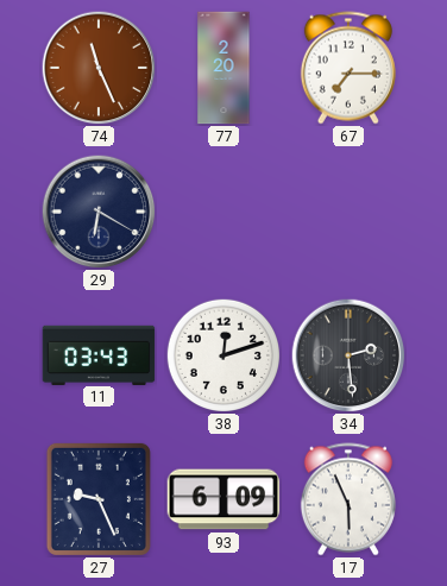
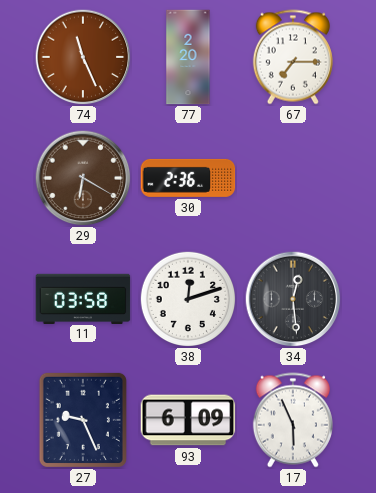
29 dial: navy -> brown
30: none -> 2:36
11: 03:43 -> 03:58
34: 2:29 -> 12:29
